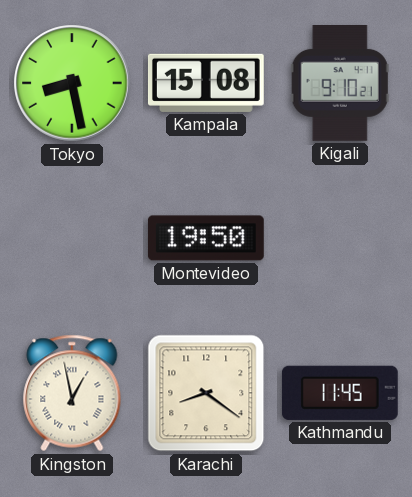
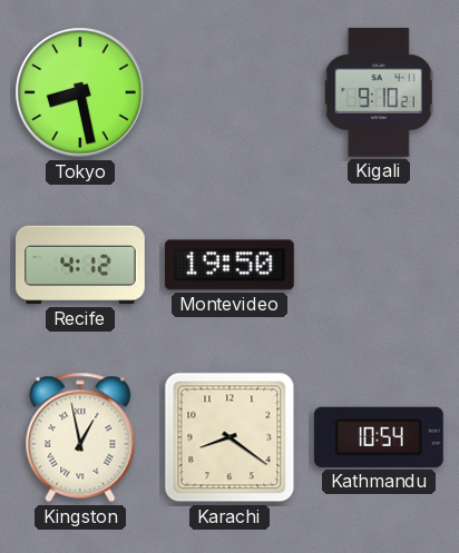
Kampala: 15:08 -> none
Recife: none -> 4:12
Kathmandu: 11:45 -> 10:54
